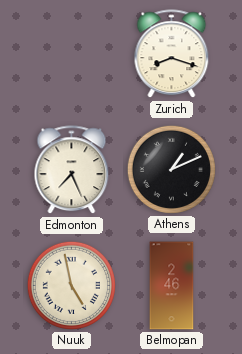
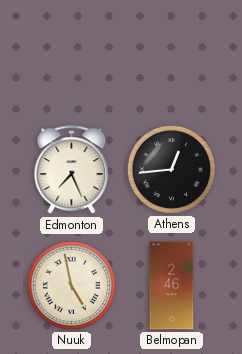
Zurich: 8:18 -> none
Athens: 1:11 -> 12:44
